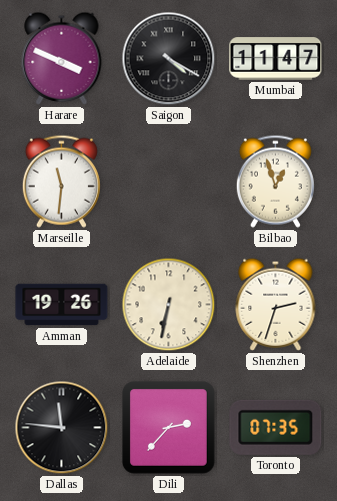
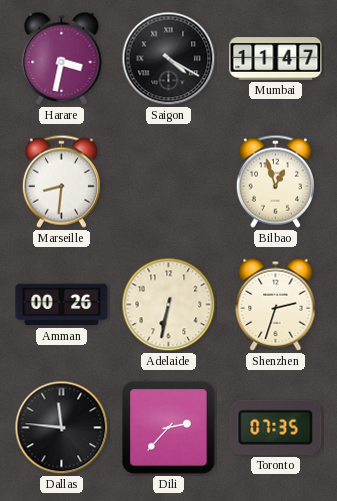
Harare: 3:49 -> 3:32
Marseille: 11:31 -> 8:31
Amman: 19:26 -> 00:26
